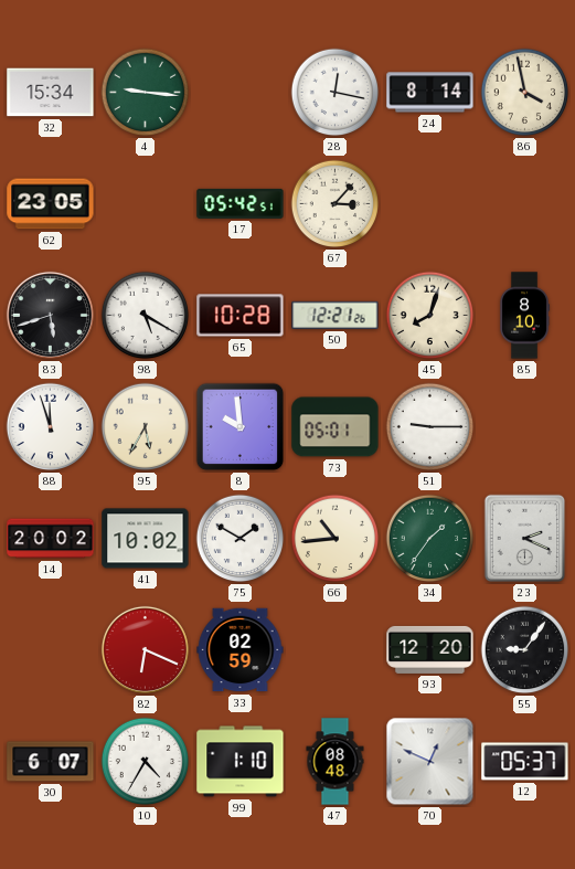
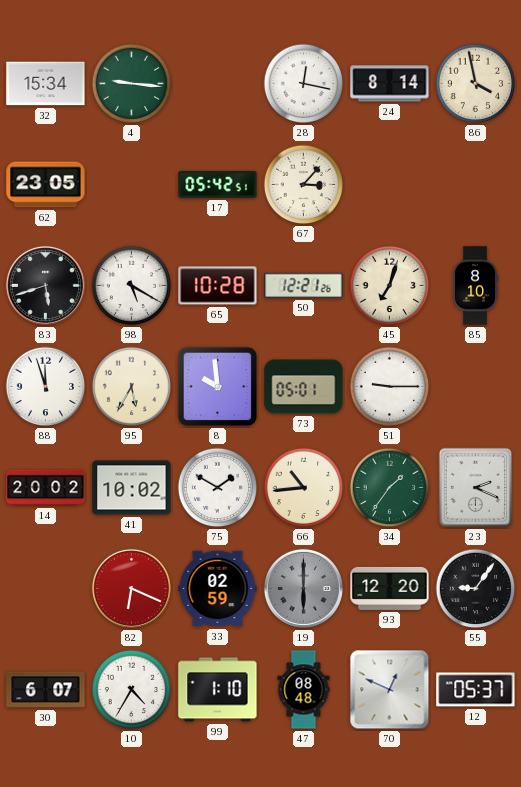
45: 8:03 -> 7:03
19: none -> 6:00
